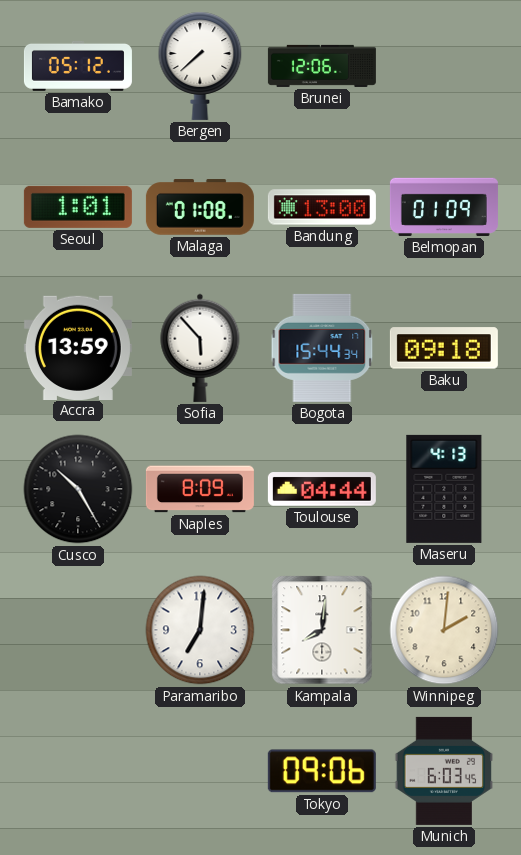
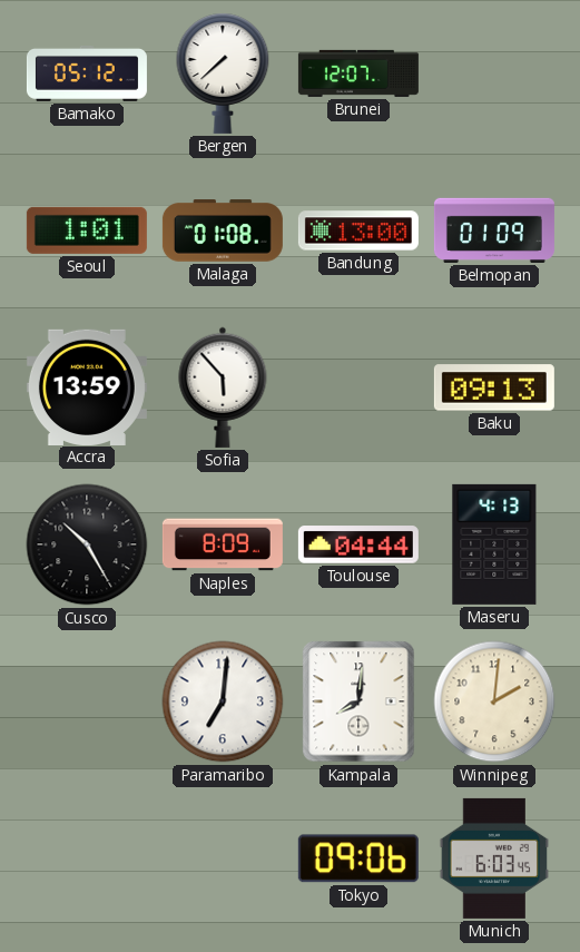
Brunei: 12:06 -> 12:07
Bogota: 15:44 -> none
Baku: 09:18 -> 09:13
